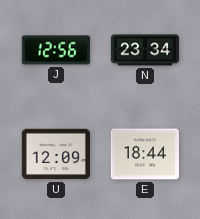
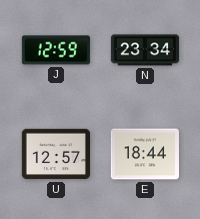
J: 12:56 -> 12:59
U: 12:09 -> 12:57
